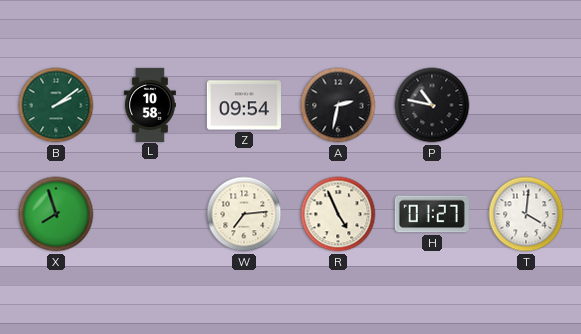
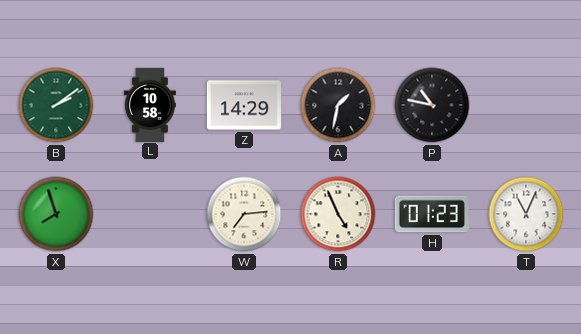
Z: 09:54 -> 14:29
A: 2:32 -> 1:32
H: 01:27 -> 01:23
T: 4:01 -> 11:04
